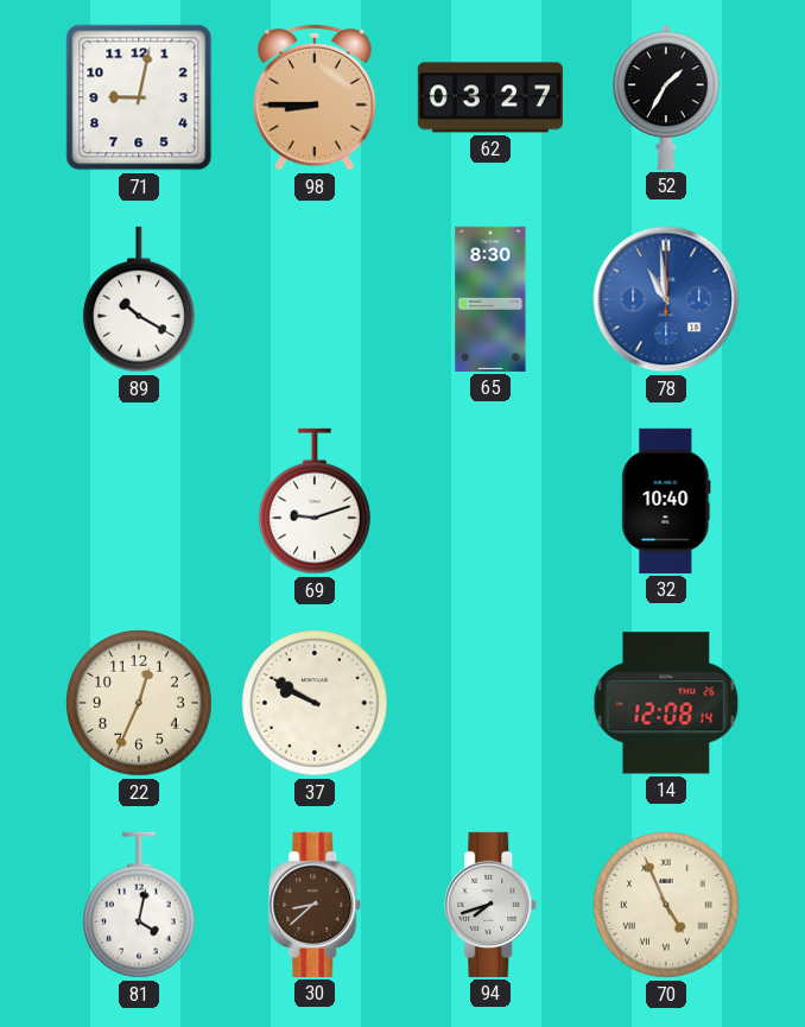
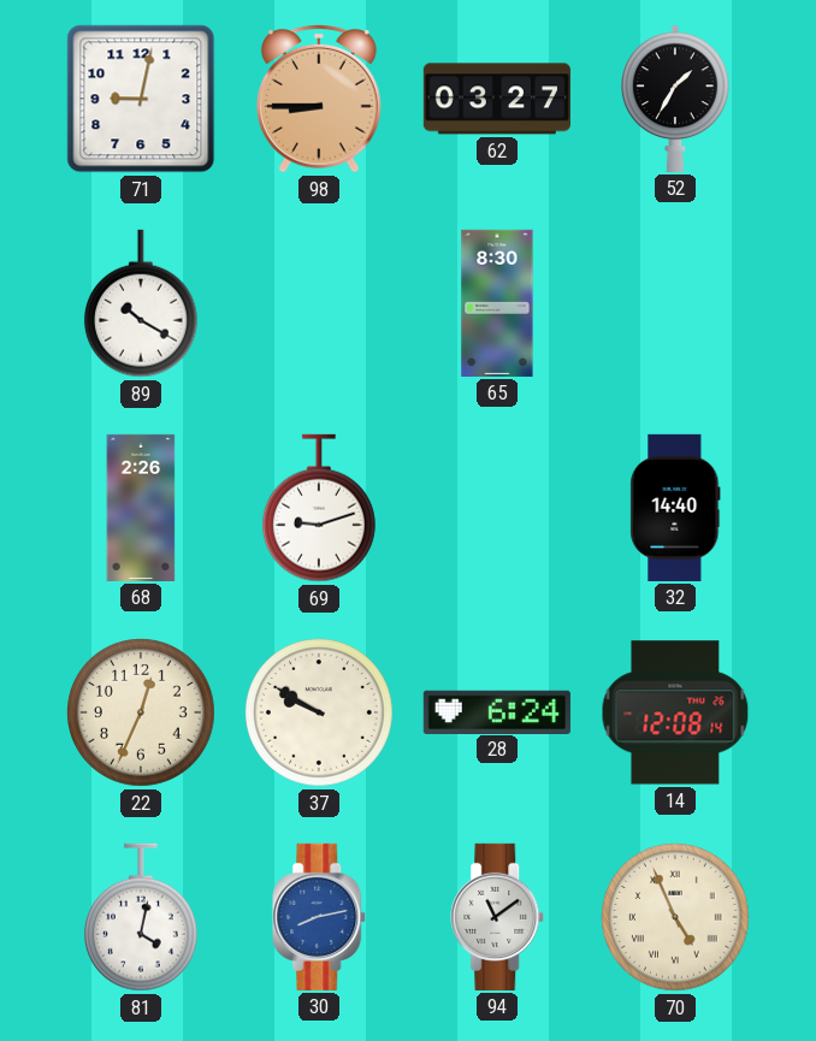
78: 10:59 -> none
68: none -> 2:26
32: 10:40 -> 14:40
28: none -> 6:24
30: 8:38 -> 8:13
30 dial: brown -> blue
94: 7:42 -> 11:09
